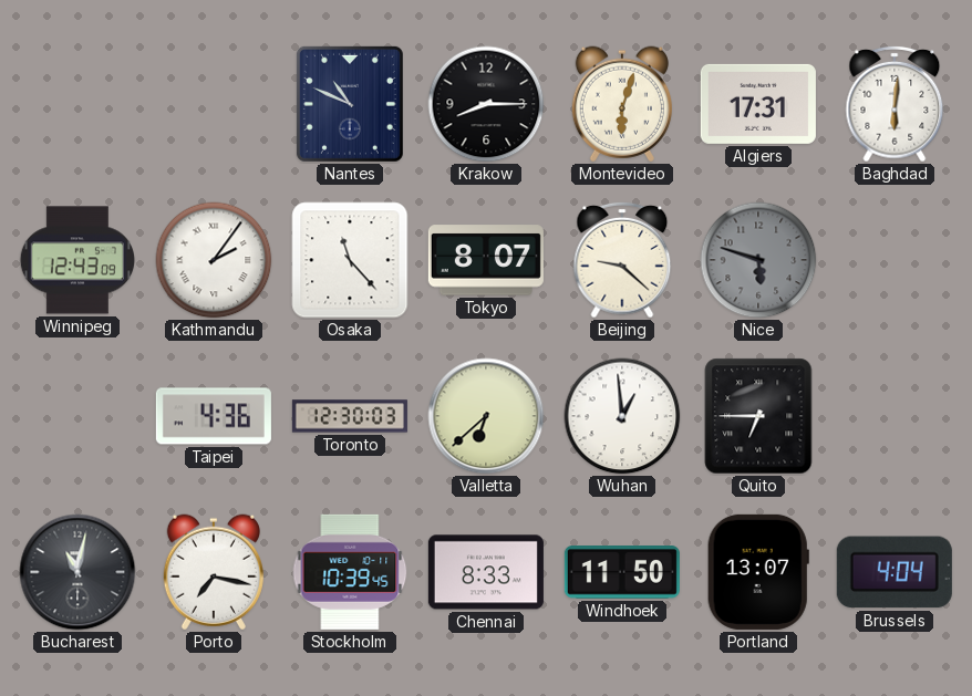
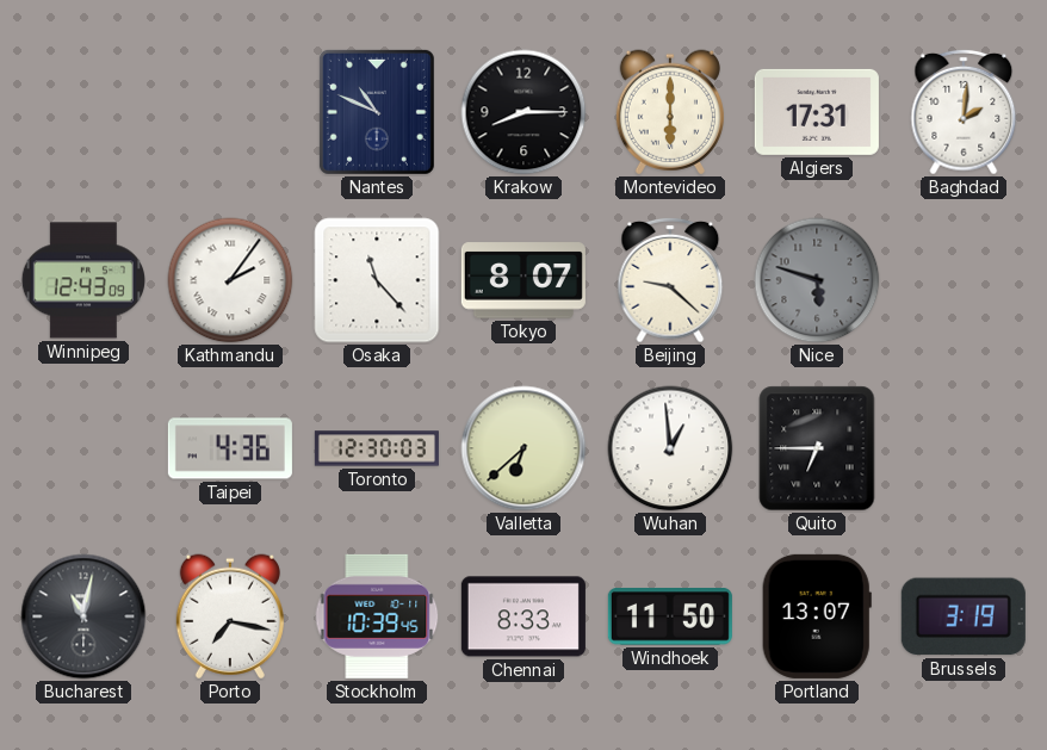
Montevideo: 6:03 -> 6:00
Baghdad: 6:01 -> 2:01
Brussels: 4:04 -> 3:19
